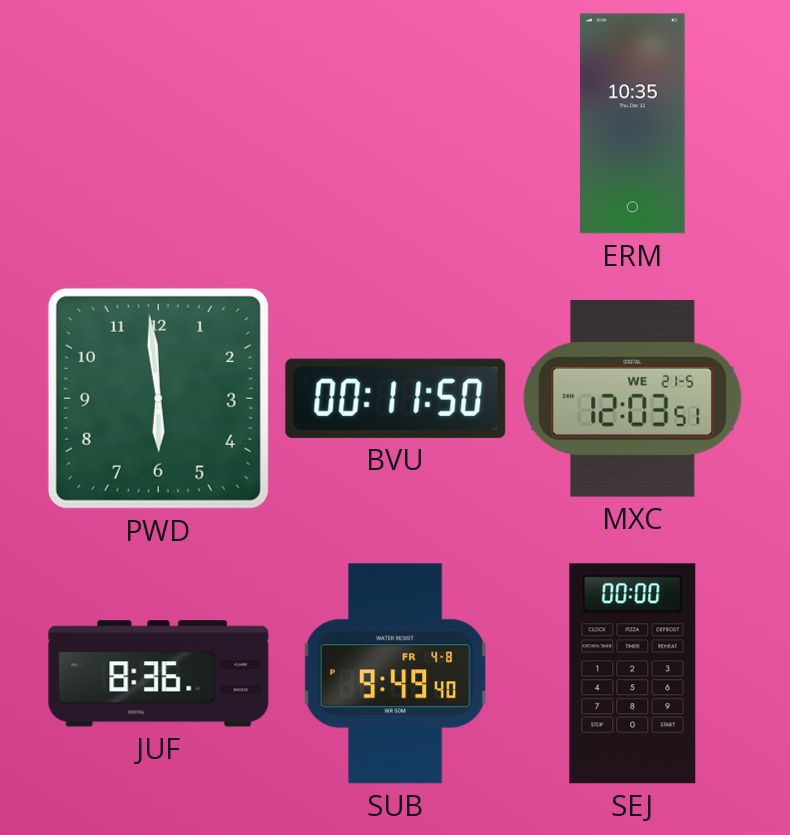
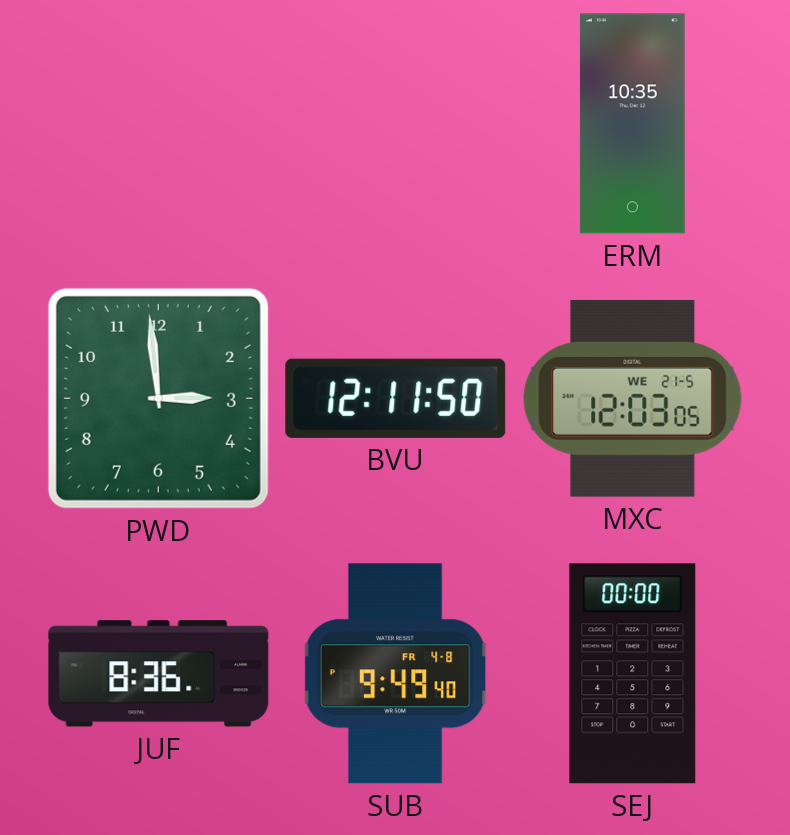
PWD: 5:59 -> 2:59
BVU: 00:11 -> 12:11
MXC: 12:03:51 -> 12:03:05
